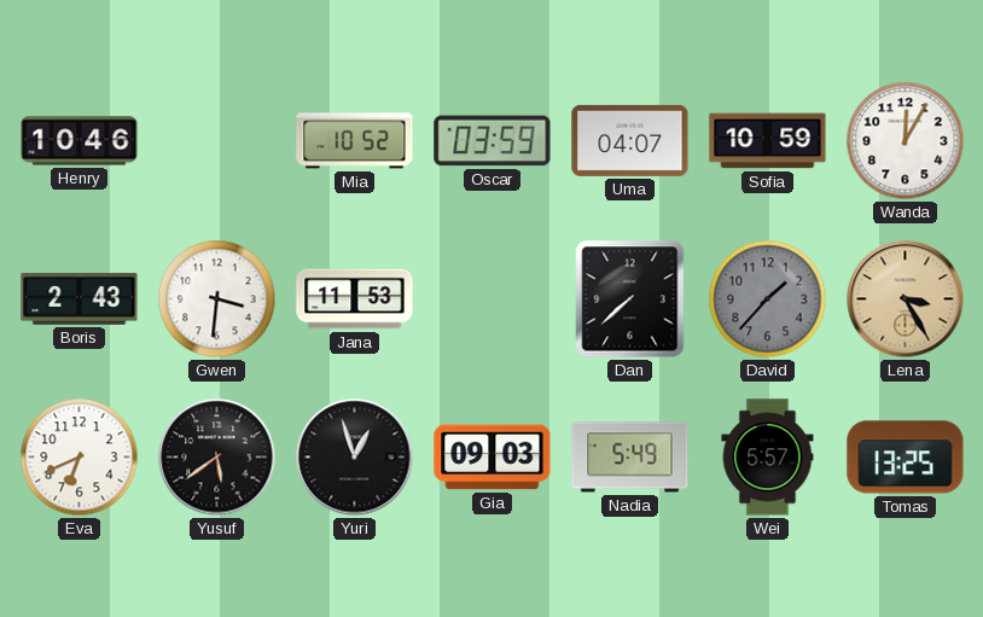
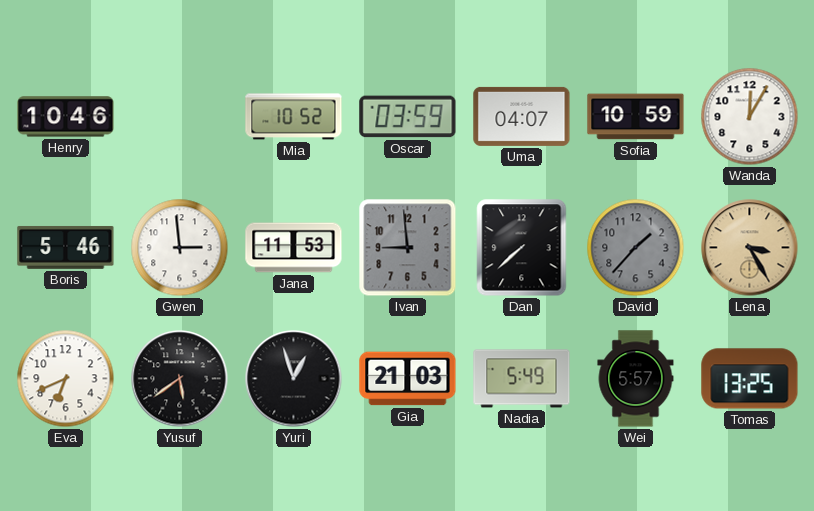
Boris: 2:43 -> 5:46
Gwen: 3:31 -> 2:59
Ivan: none -> 8:59
Gia: 09:03 -> 21:03
